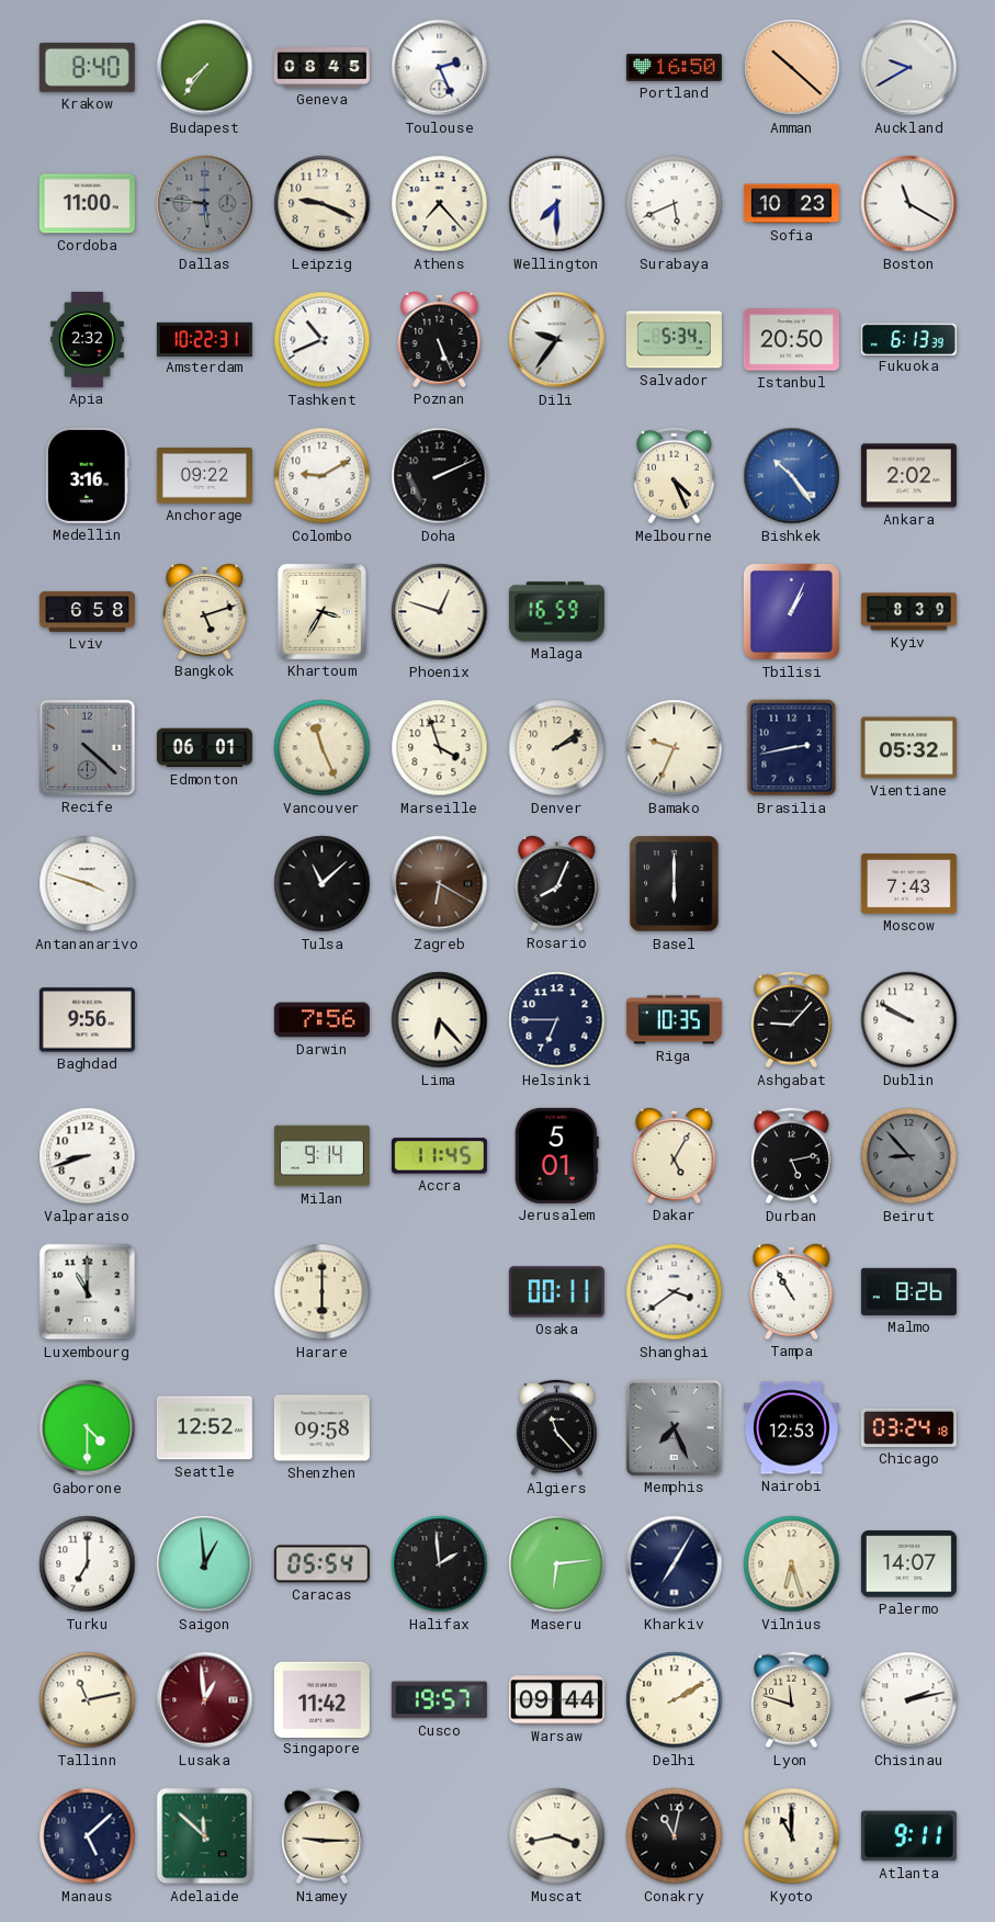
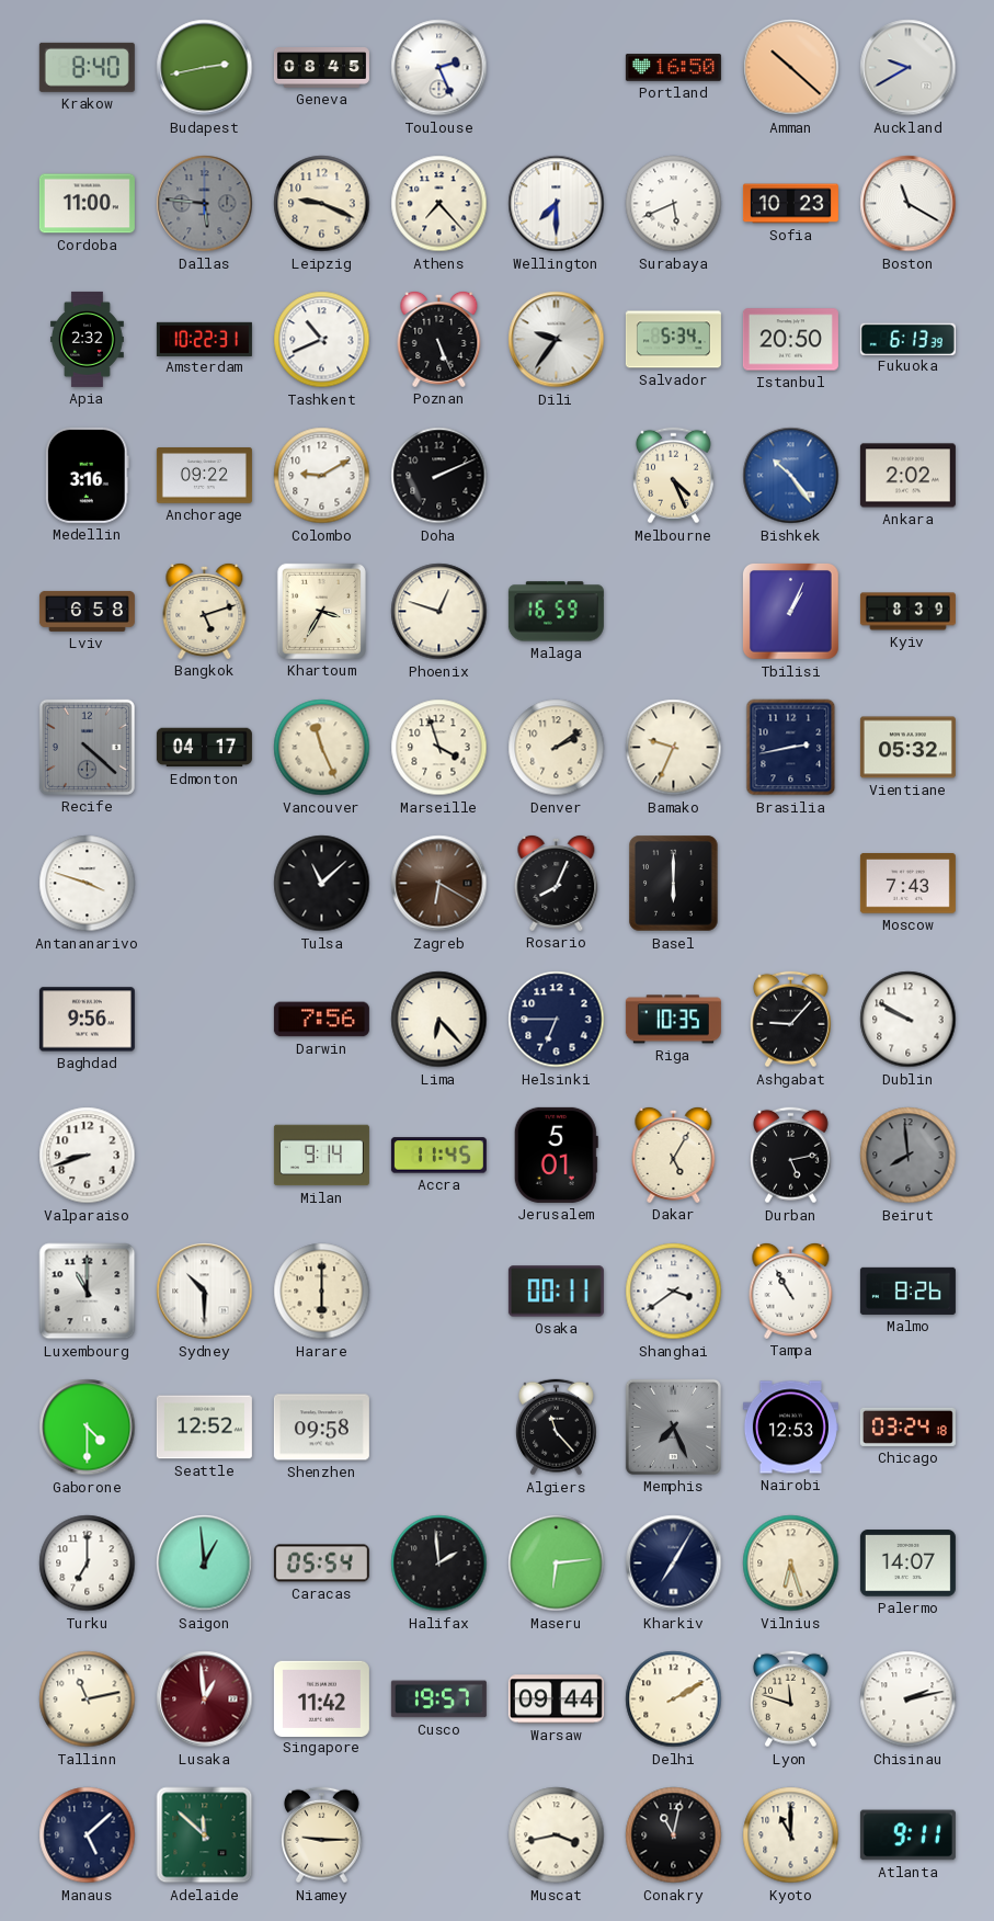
Budapest: 7:36 -> 2:43
Edmonton: 06:01 -> 04:17
Beirut: 8:53 -> 7:59
Sydney: none -> 10:30
